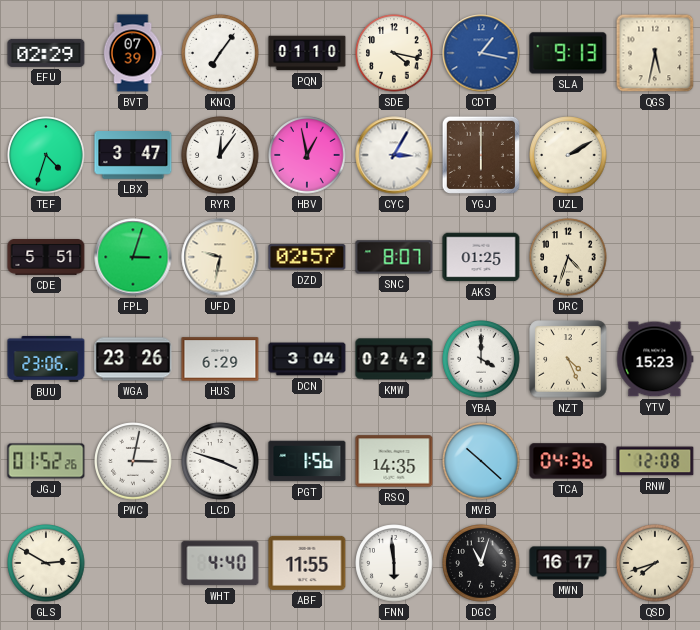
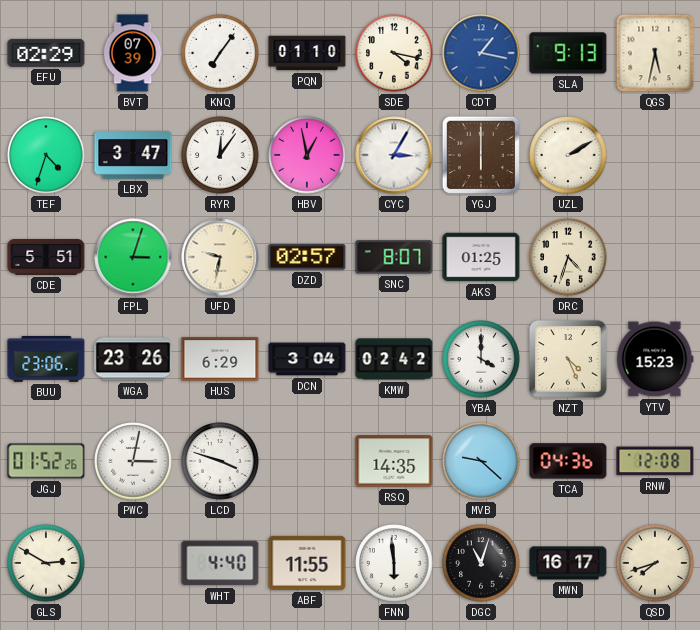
PGT: 1:56 -> none
MVB: 10:22 -> 9:22
